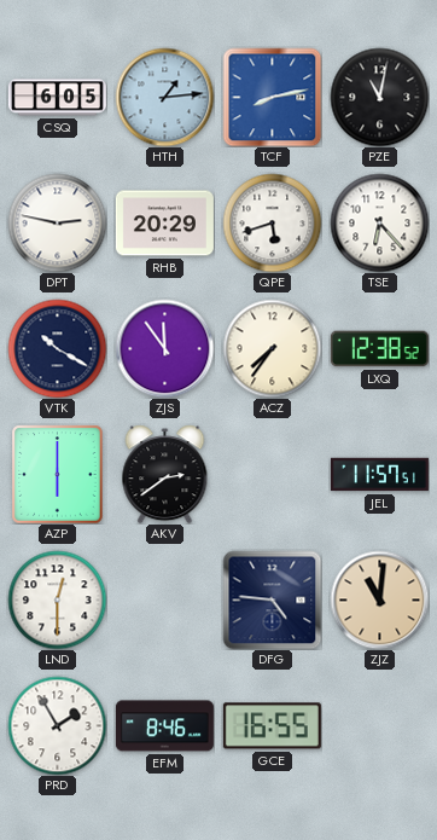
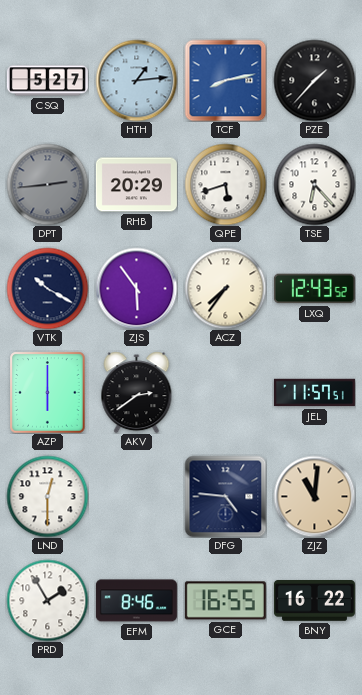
CSQ: 6:05 -> 5:27
PZE: 11:02 -> 1:37
DPT: 2:47 -> 2:44
DPT dial: white -> grey
ZJS: 11:54 -> 5:54
LXQ: 12:38 -> 12:43
BNY: none -> 16:22
